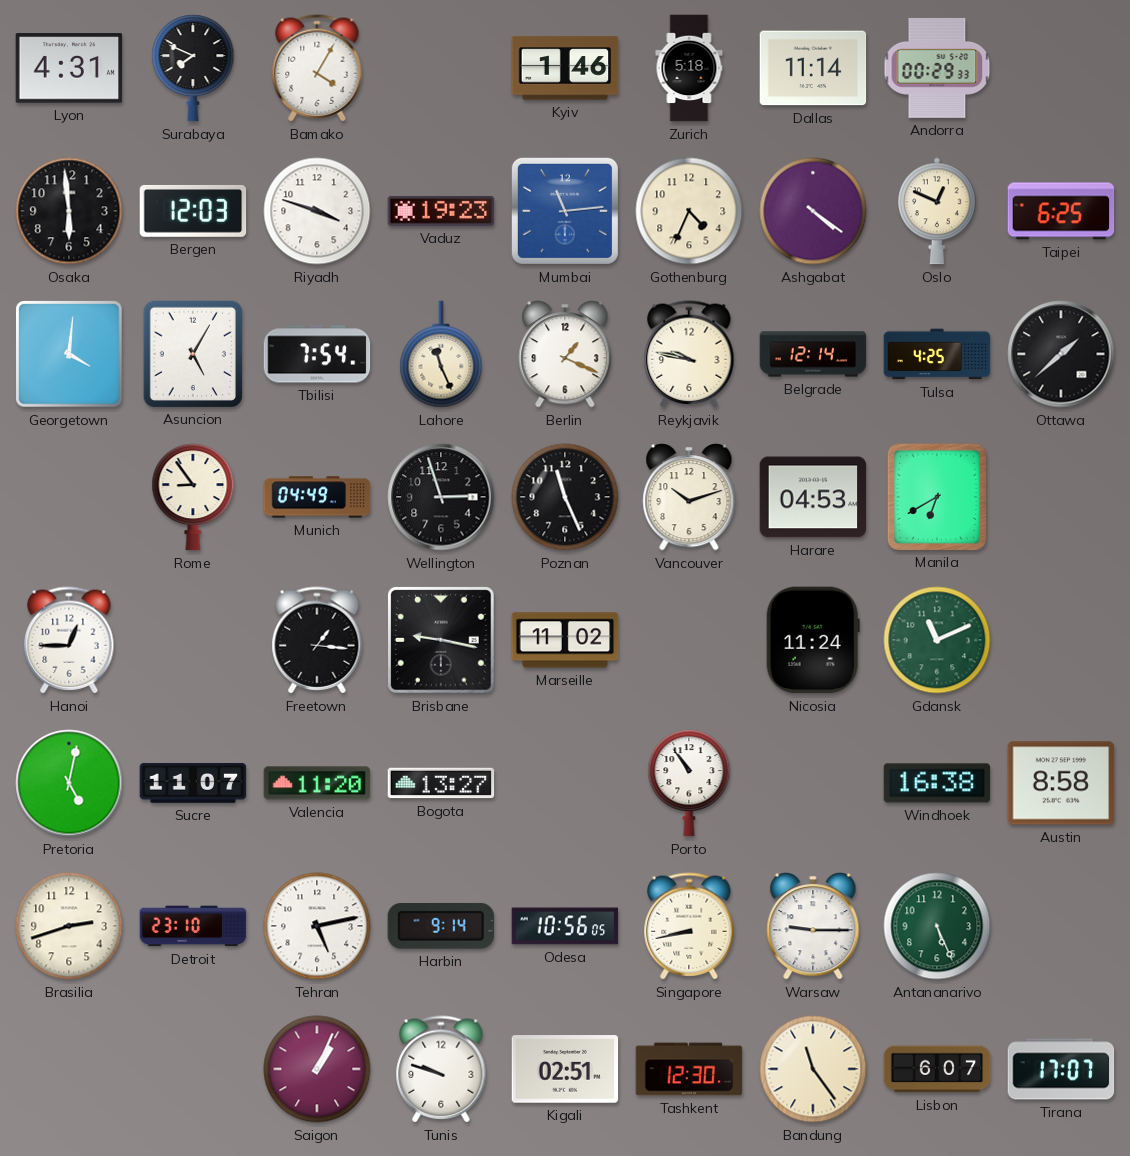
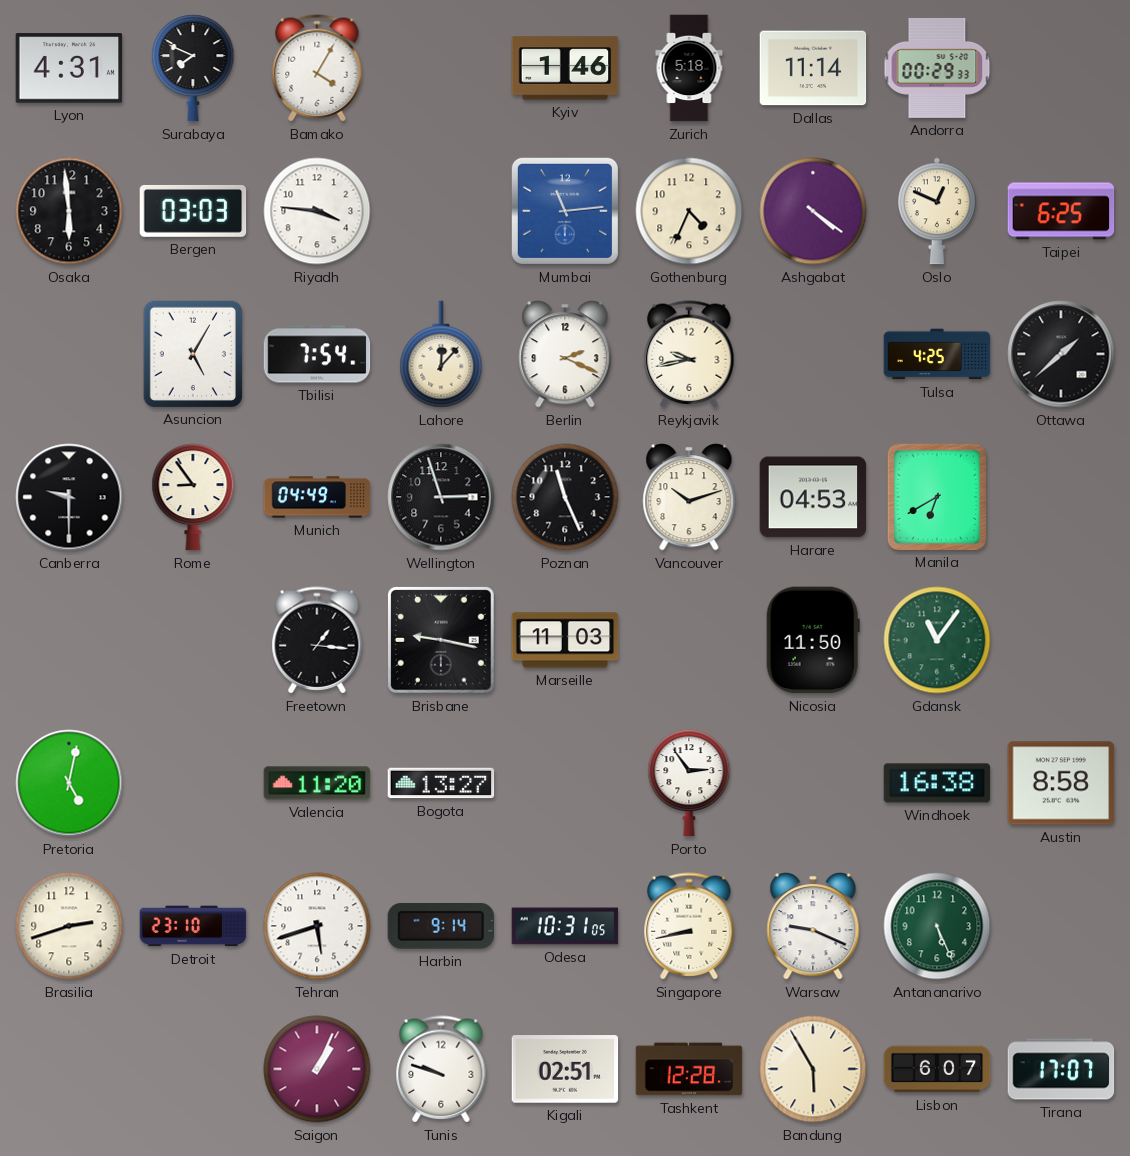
Bergen: 12:03 -> 03:03
Riyadh: 3:48 -> 3:46
Vaduz: 19:23 -> none
Georgetown: 4:01 -> none
Lahore: 11:26 -> 12:07
Berlin: 1:19 -> 2:19
Reykjavik: 9:47 -> 9:43
Belgrade: 12:14 -> none
Canberra: none -> 9:30
Hanoi: 12:45 -> none
Marseille: 11:02 -> 11:03
Nicosia: 11:24 -> 11:50
Gdansk: 11:11 -> 11:06
Sucre: 11:07 -> none
Porto: 10:54 -> 2:54
Tehran: 5:13 -> 5:42
Odesa: 10:56 -> 10:31
Warsaw: 9:15 -> 9:19
Tashkent: 12:30 -> 12:28
Bandung: 11:24 -> 5:55
